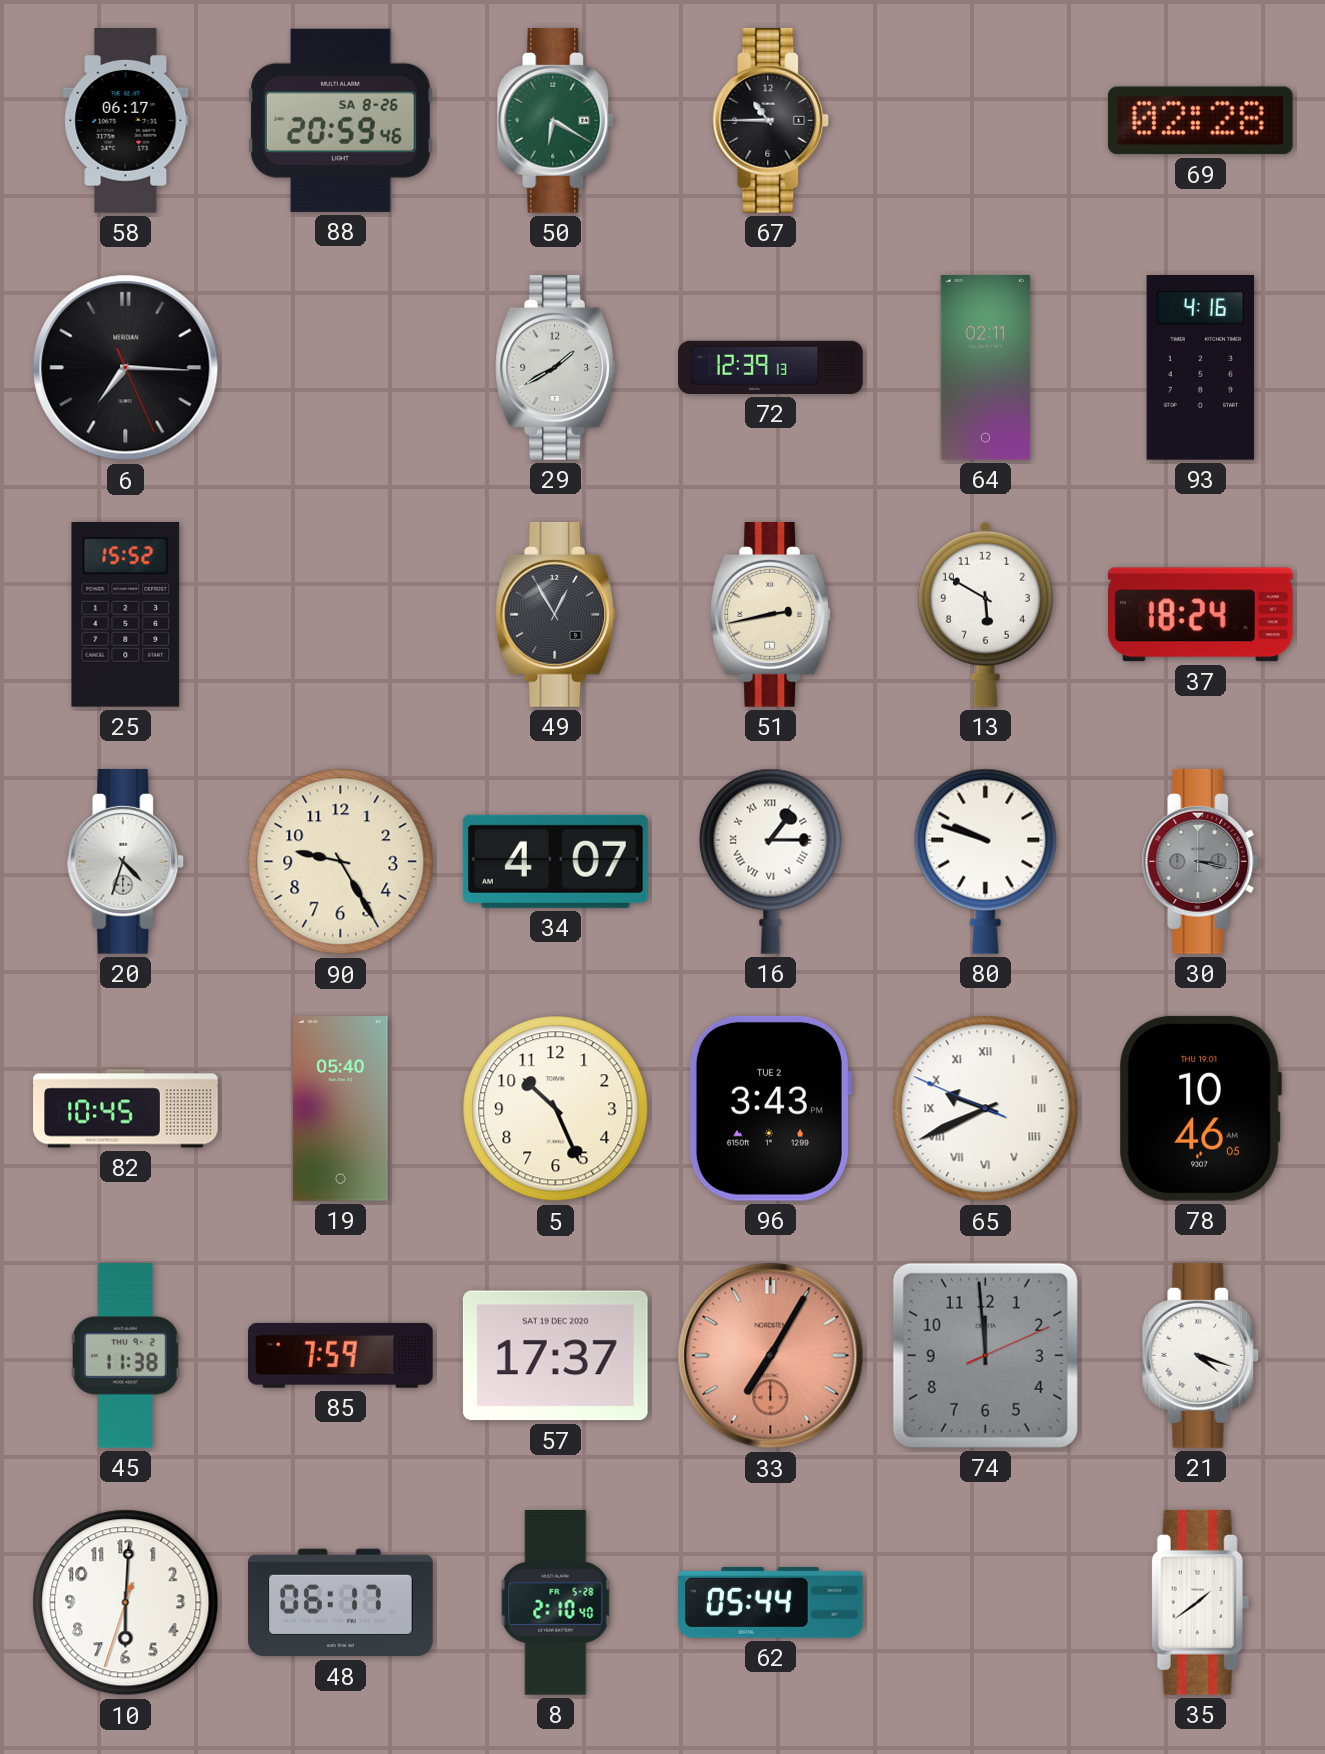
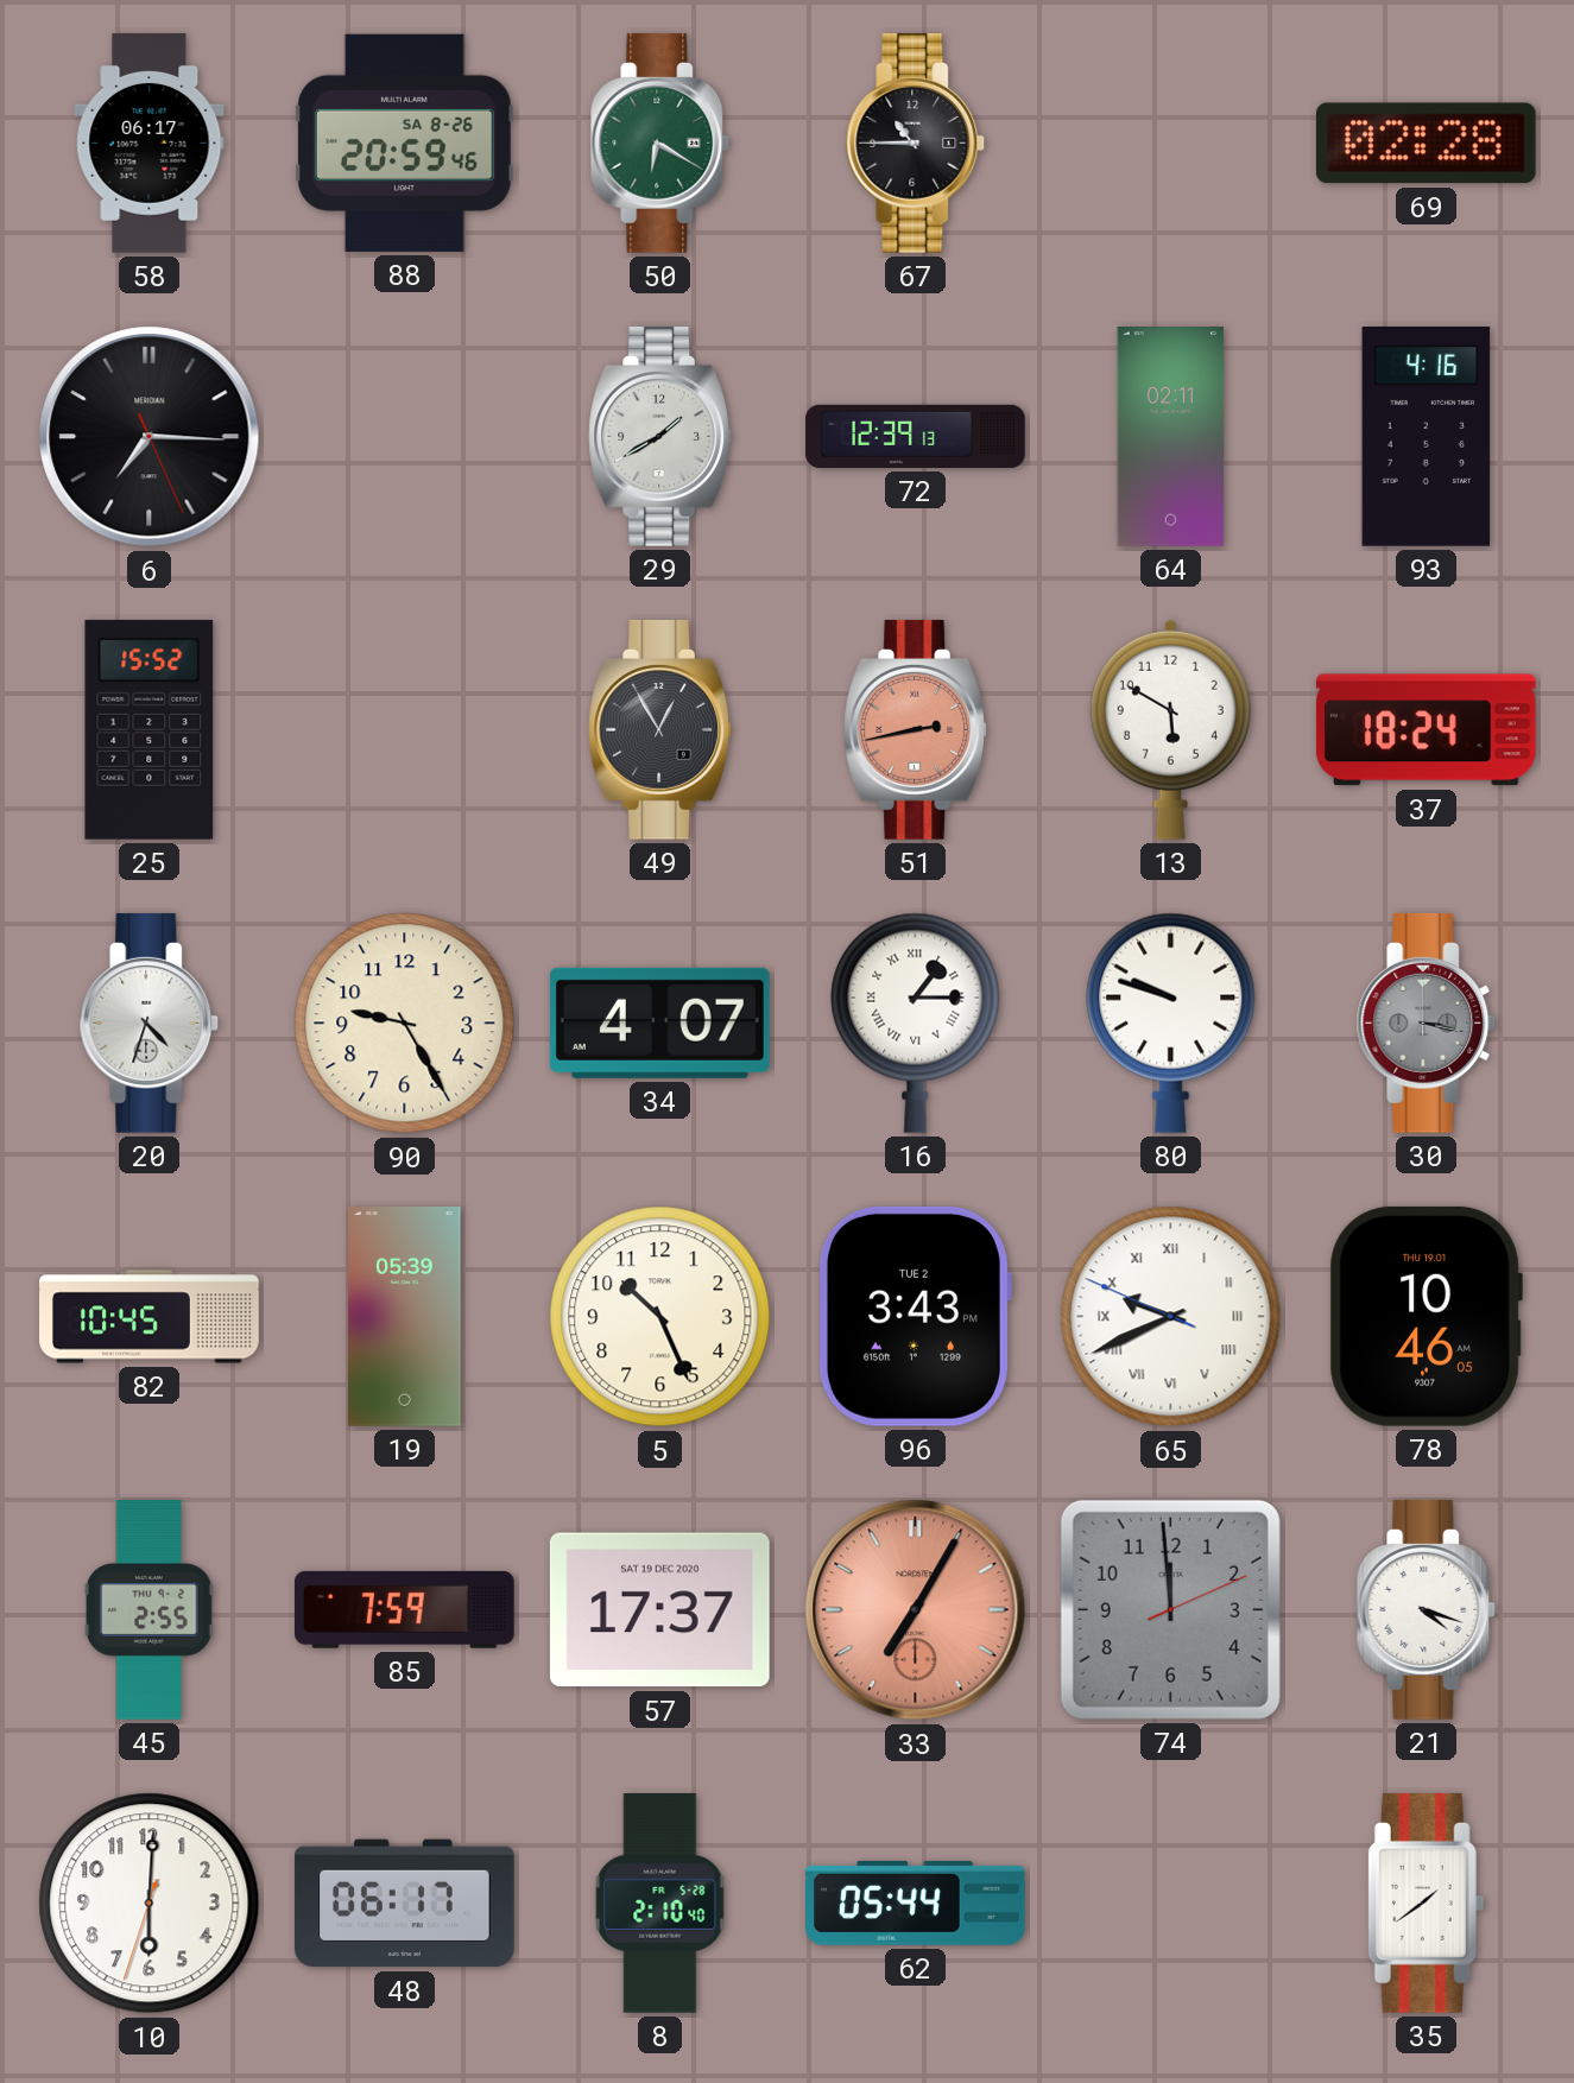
51 dial: cream -> salmon
19: 05:40 -> 05:39
45: 11:38 -> 2:55
